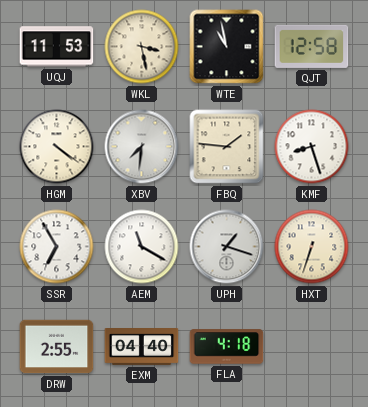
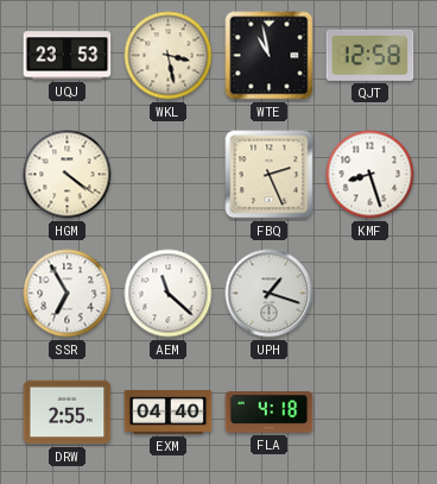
UQJ: 11:53 -> 23:53
XBV: 7:31 -> none
FBQ: 1:46 -> 2:26
AEM: 11:20 -> 11:22
HXT: 6:33 -> none
